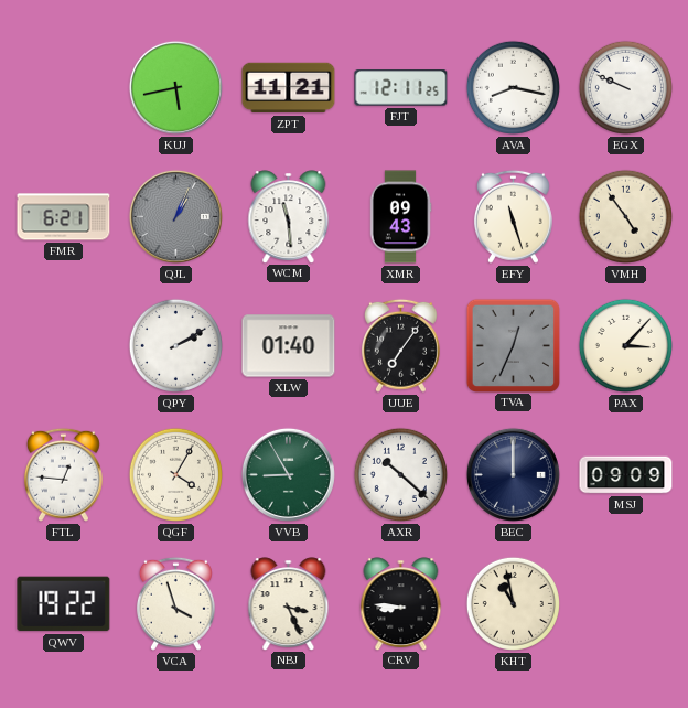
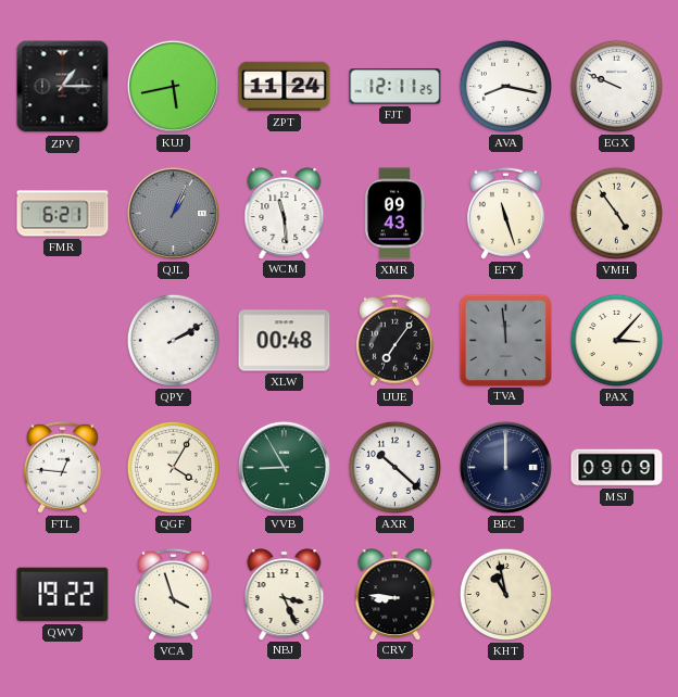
ZPV: none -> 1:15
ZPT: 11:21 -> 11:24
XLW: 01:40 -> 00:48
TVA: 12:34 -> 11:59
